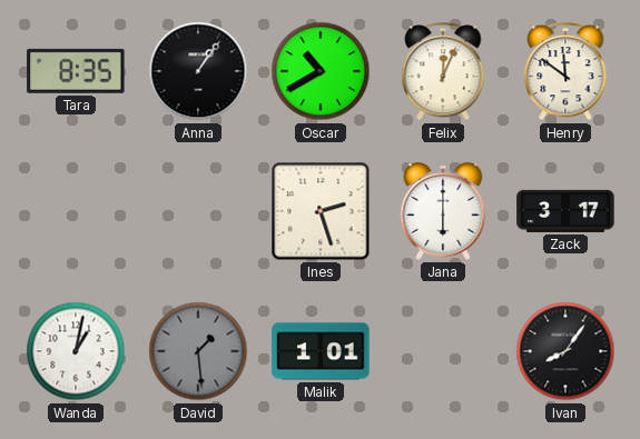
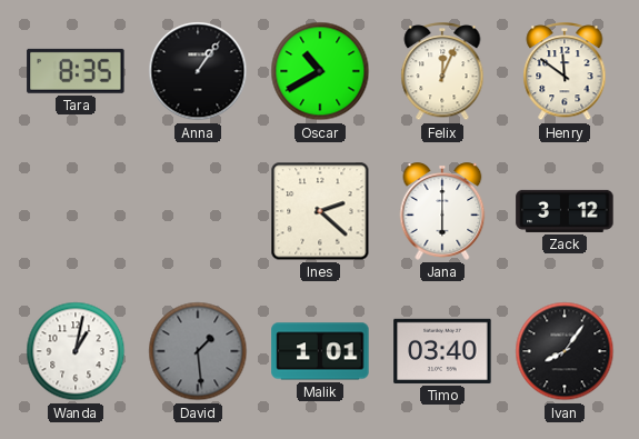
Ines: 2:27 -> 2:22
Zack: 3:17 -> 3:12
Timo: none -> 03:40
